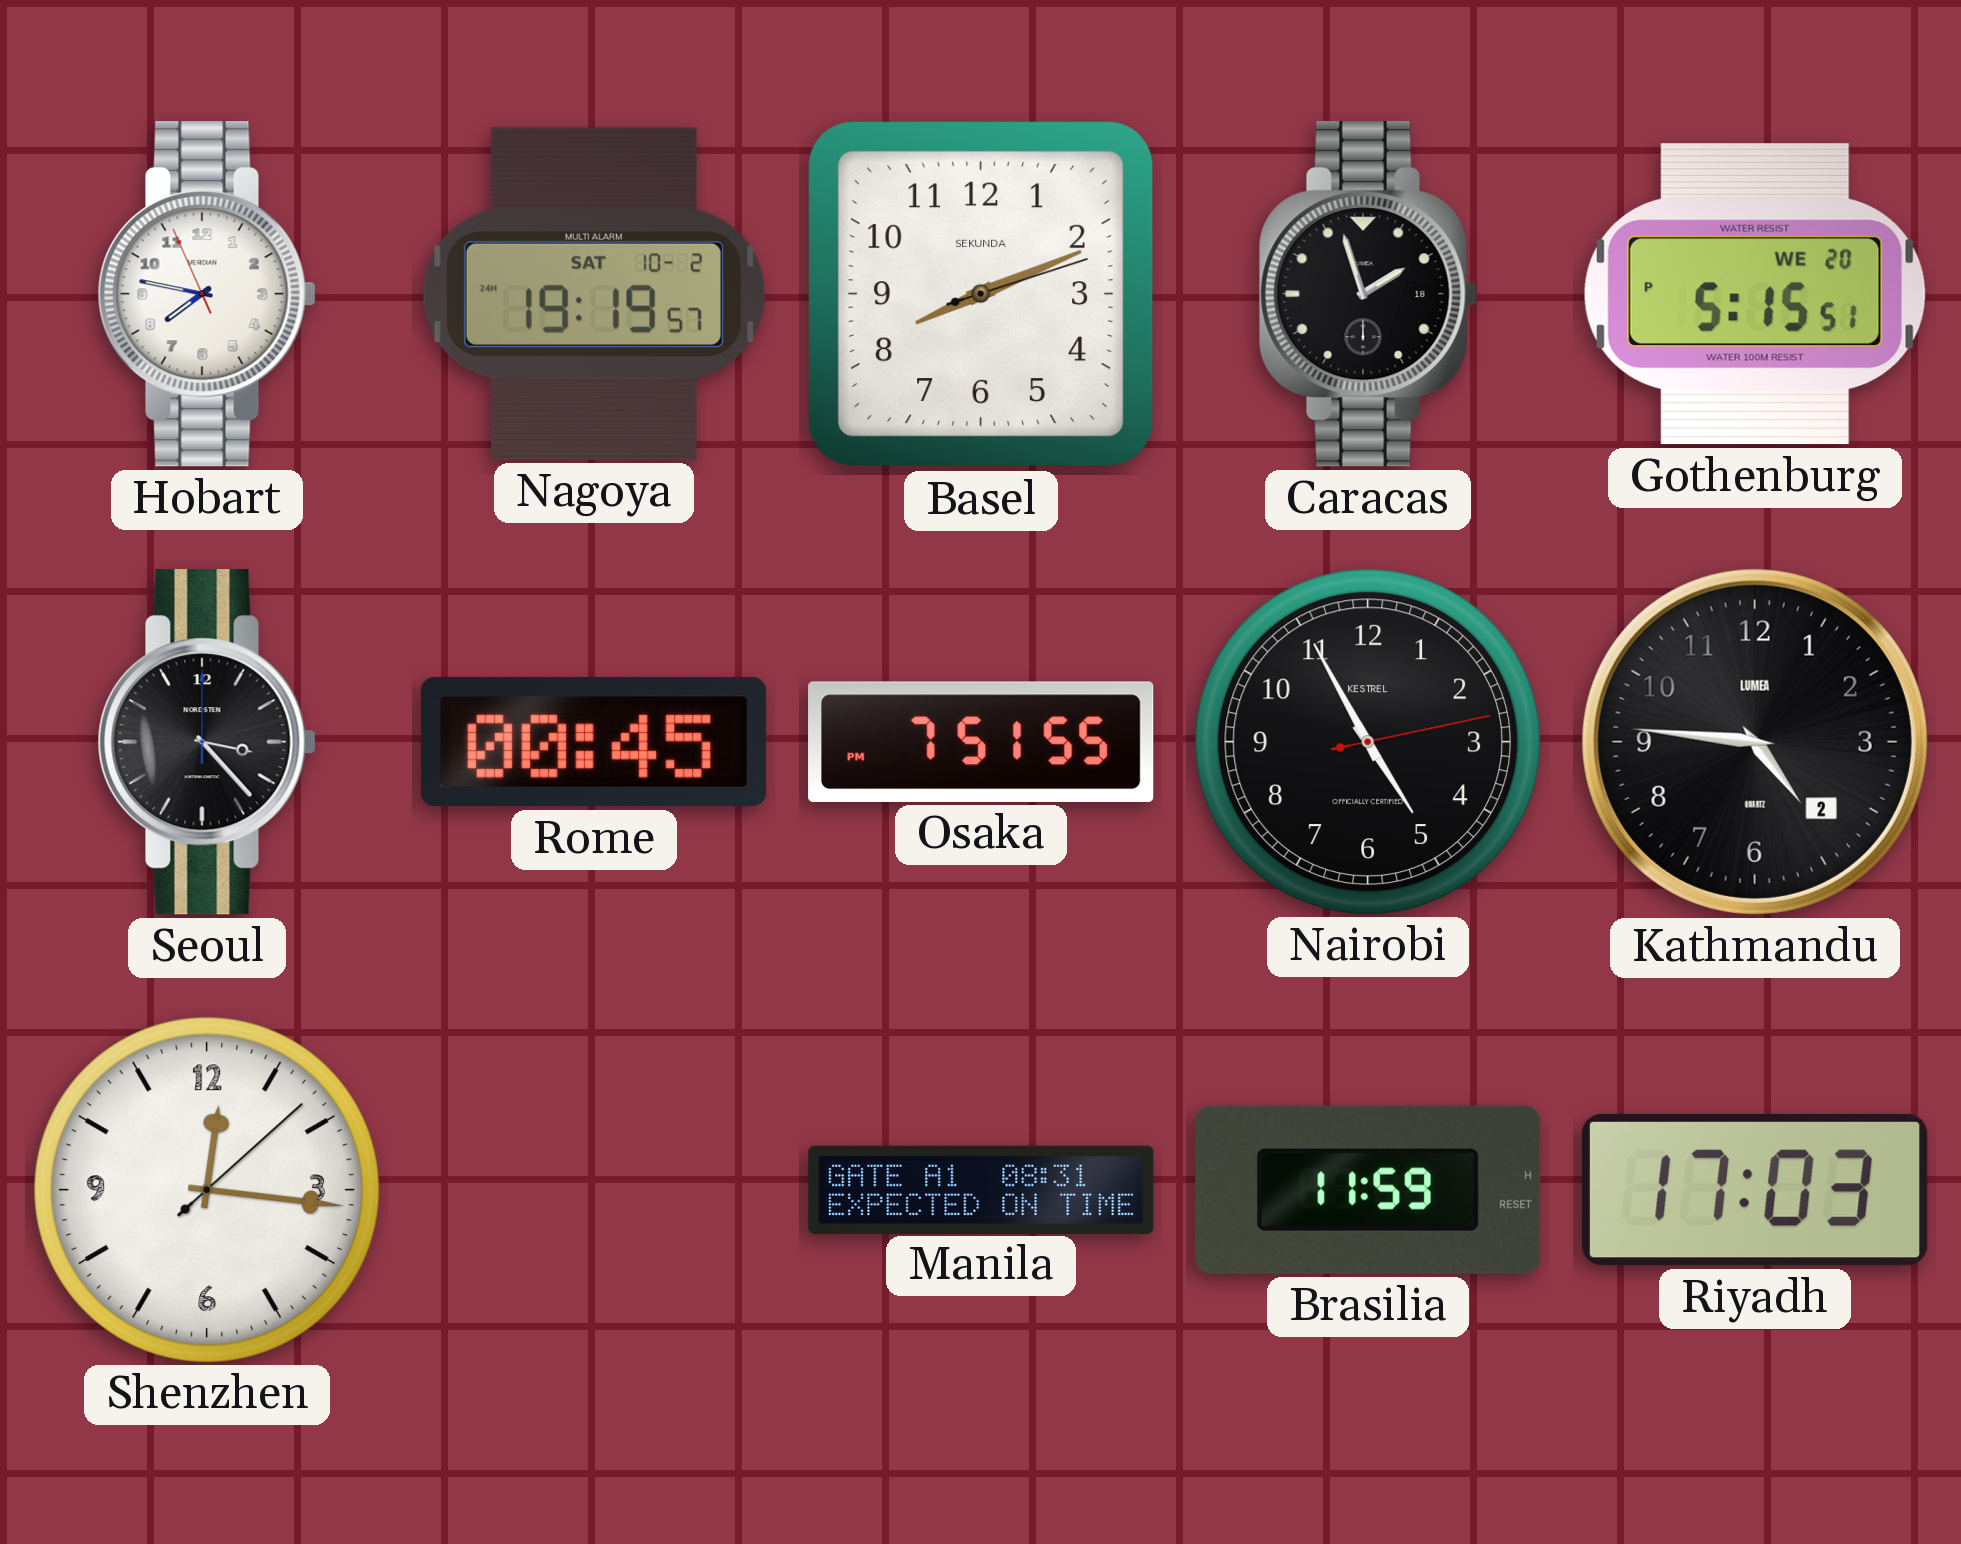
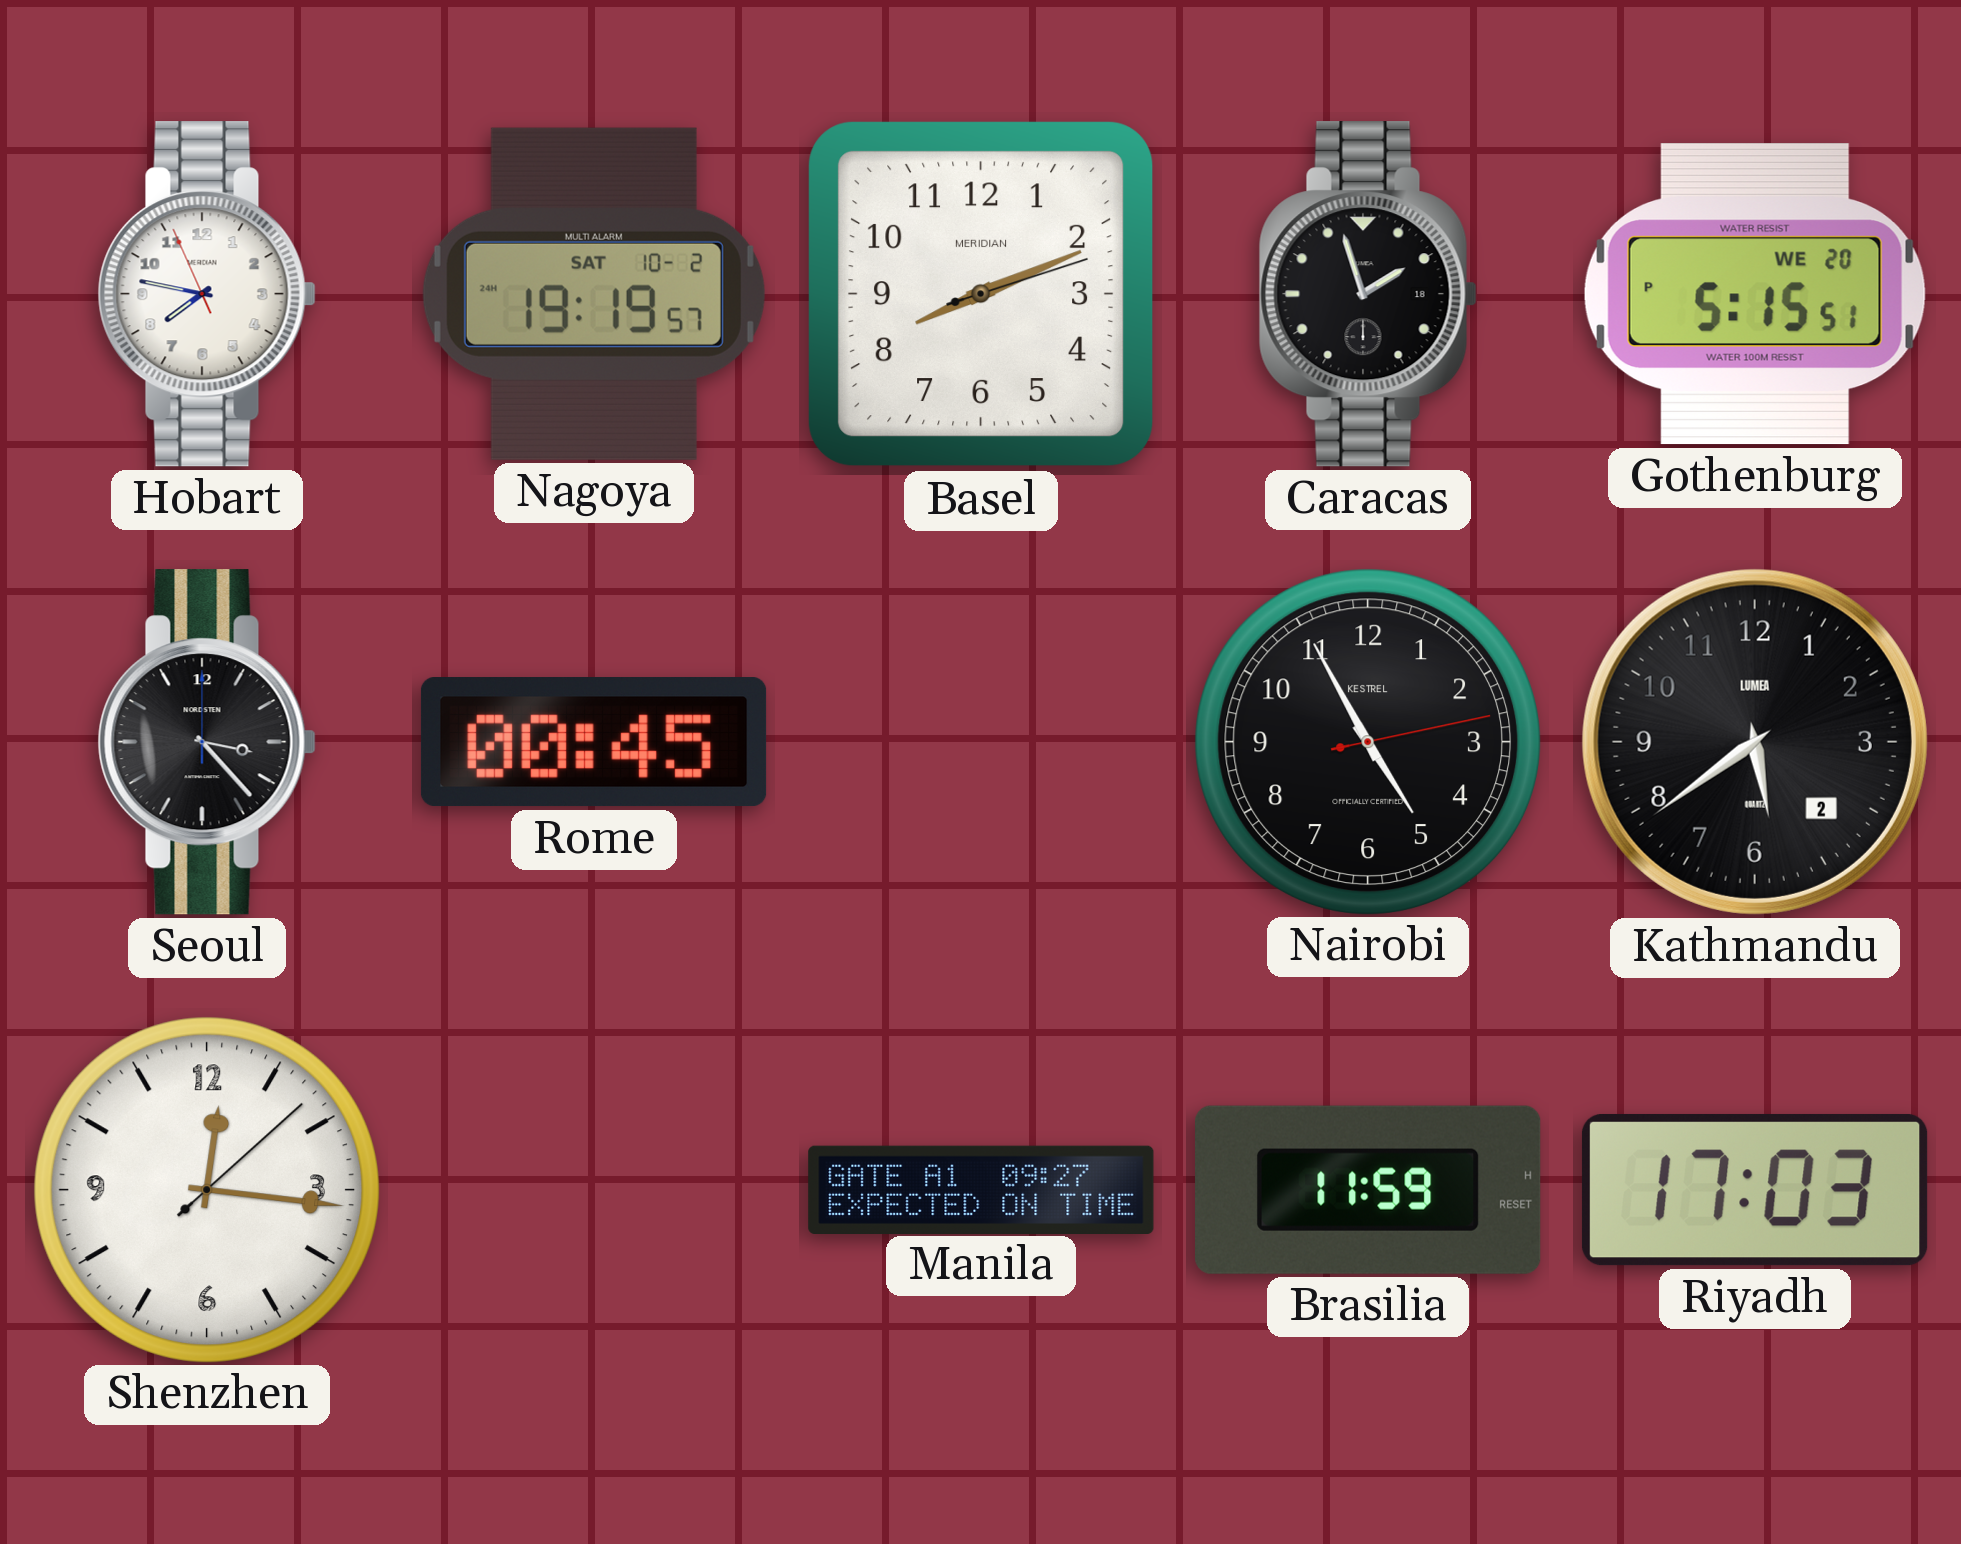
Basel brand: SEKUNDA -> MERIDIAN
Osaka: 7:51 -> none
Kathmandu: 4:46 -> 5:39
Manila: 08:31 -> 09:27
